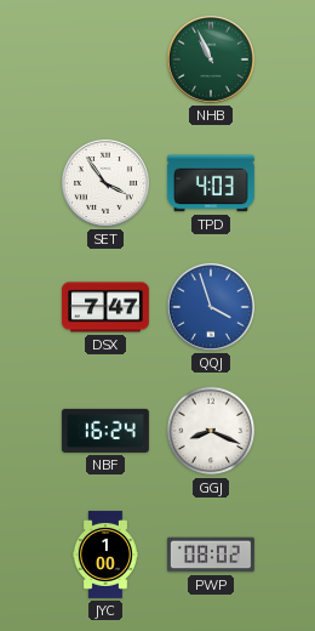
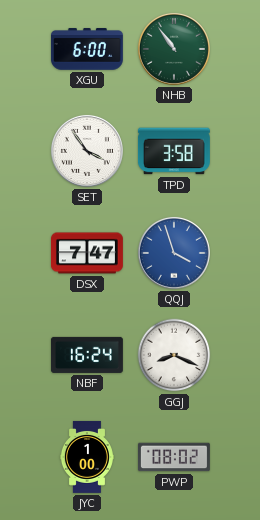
XGU: none -> 6:00
NHB: 10:56 -> 10:54
TPD: 4:03 -> 3:58
